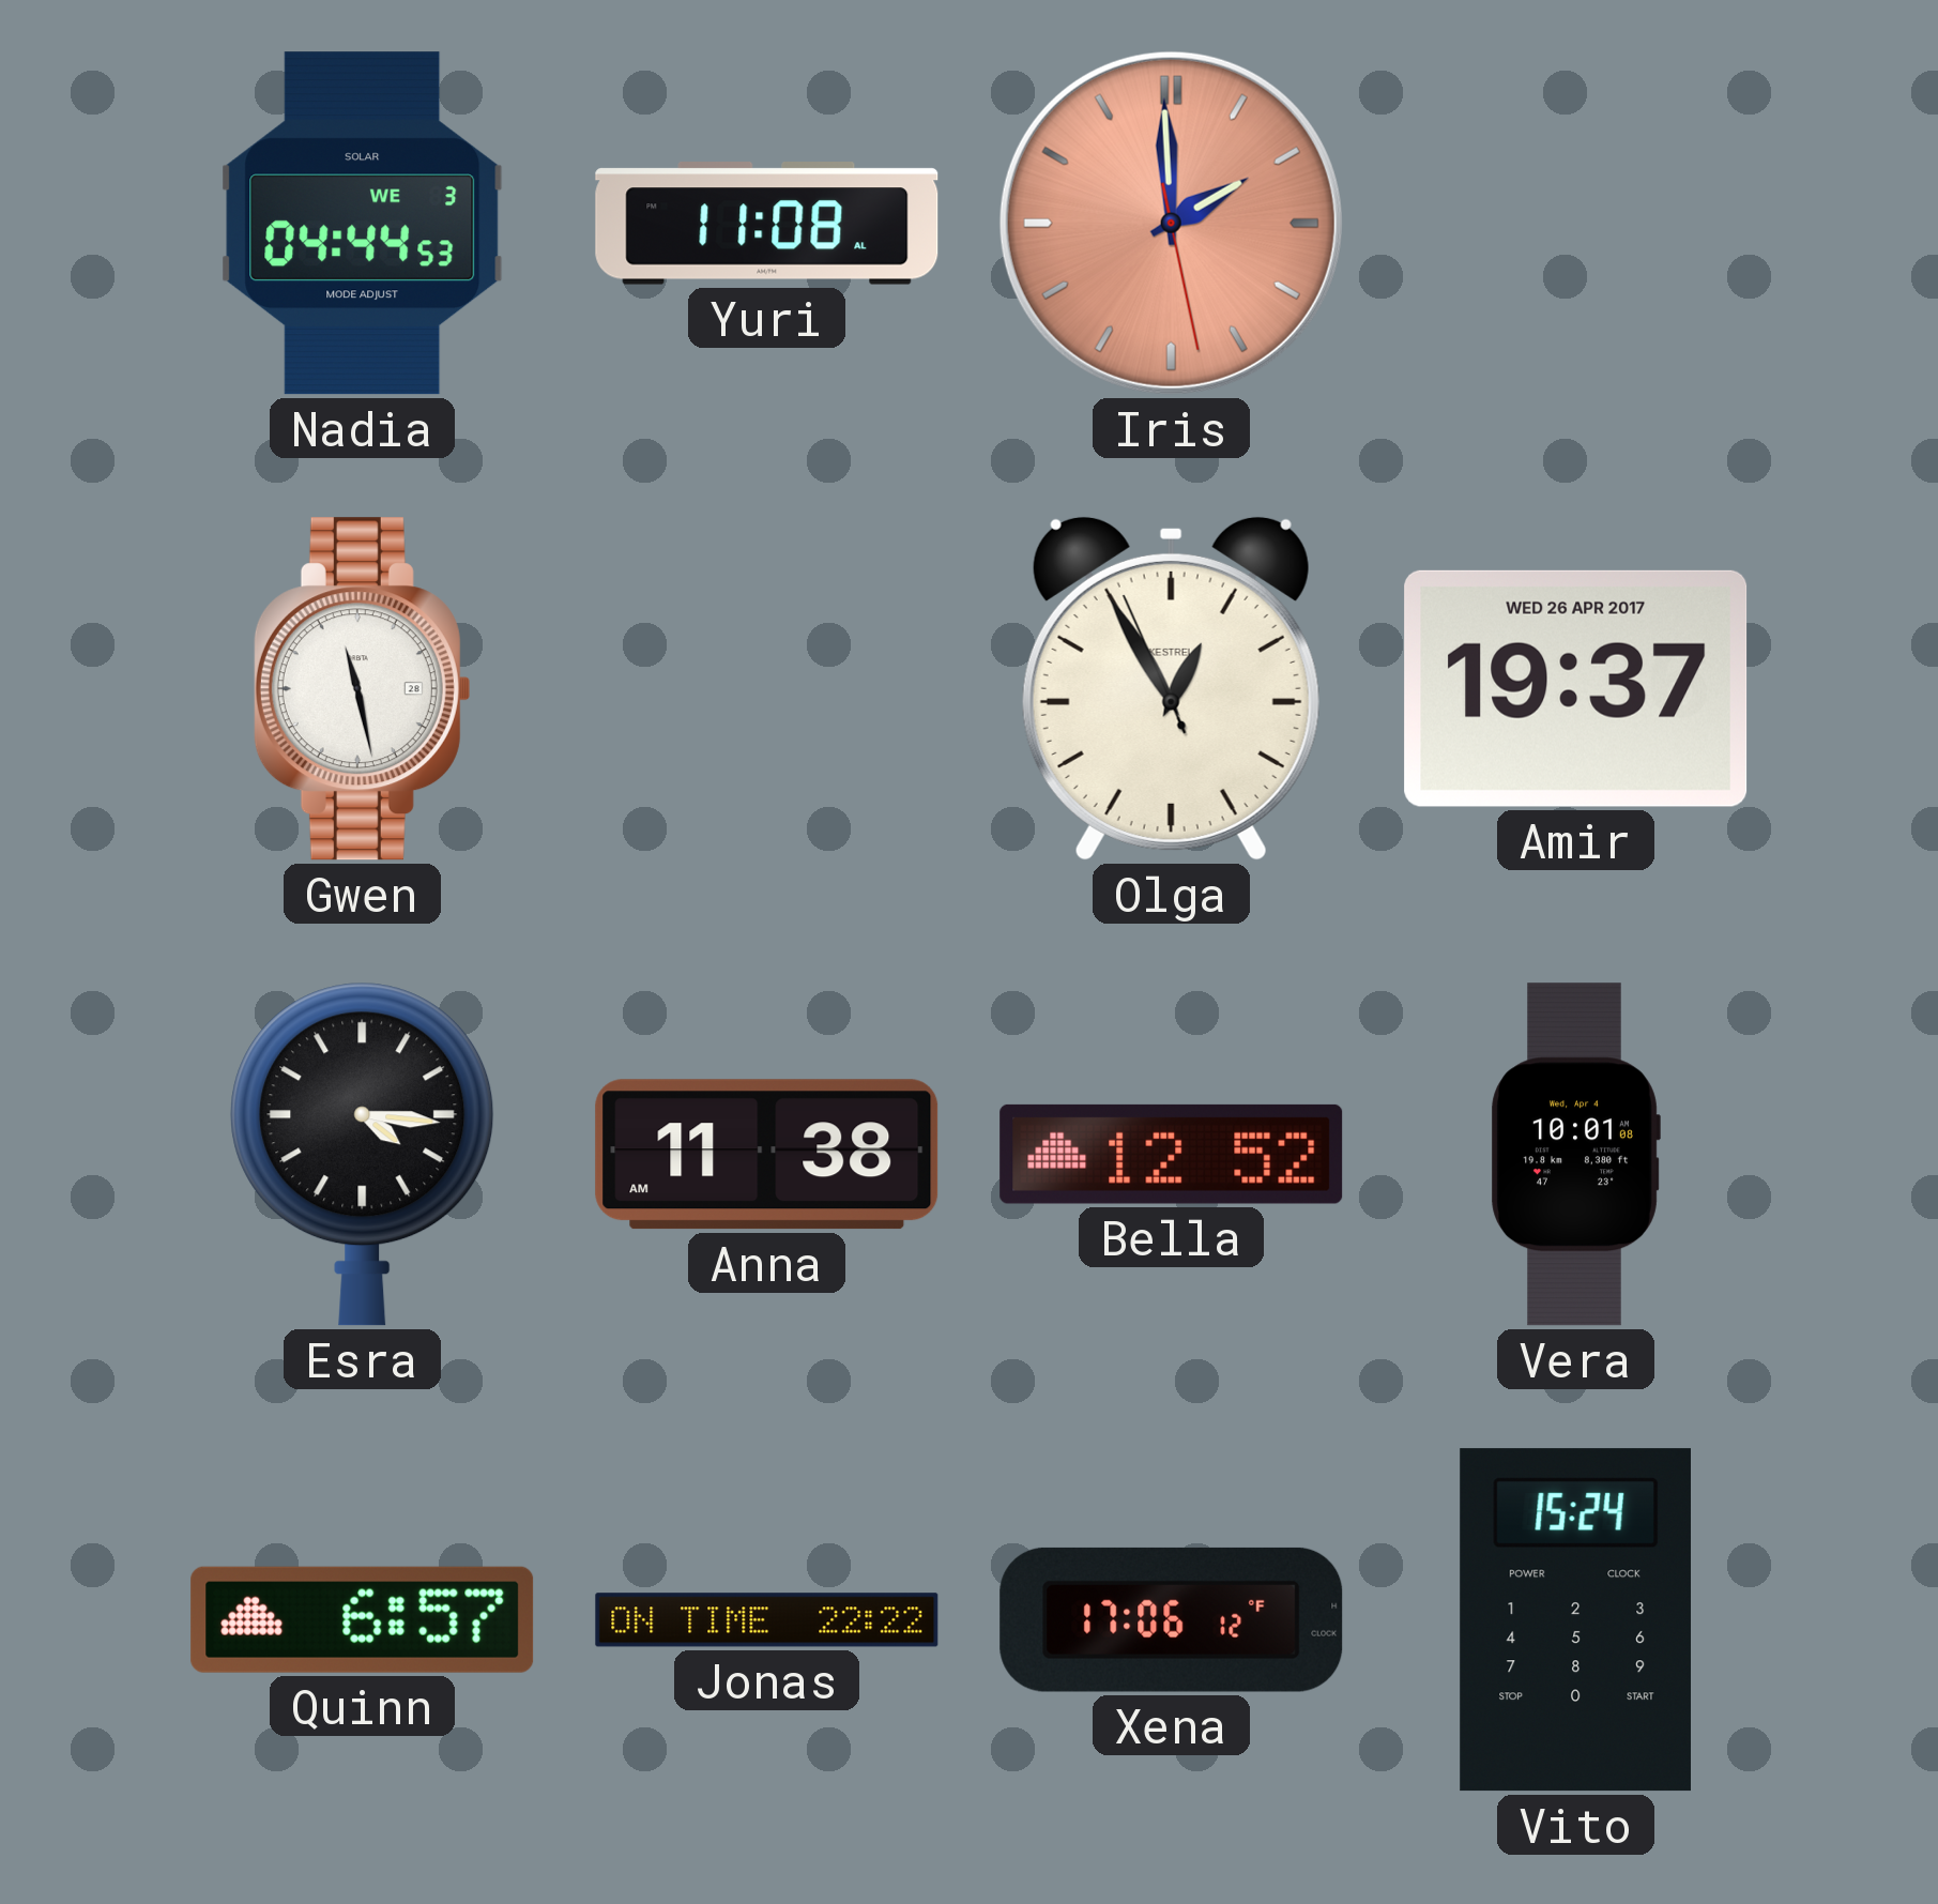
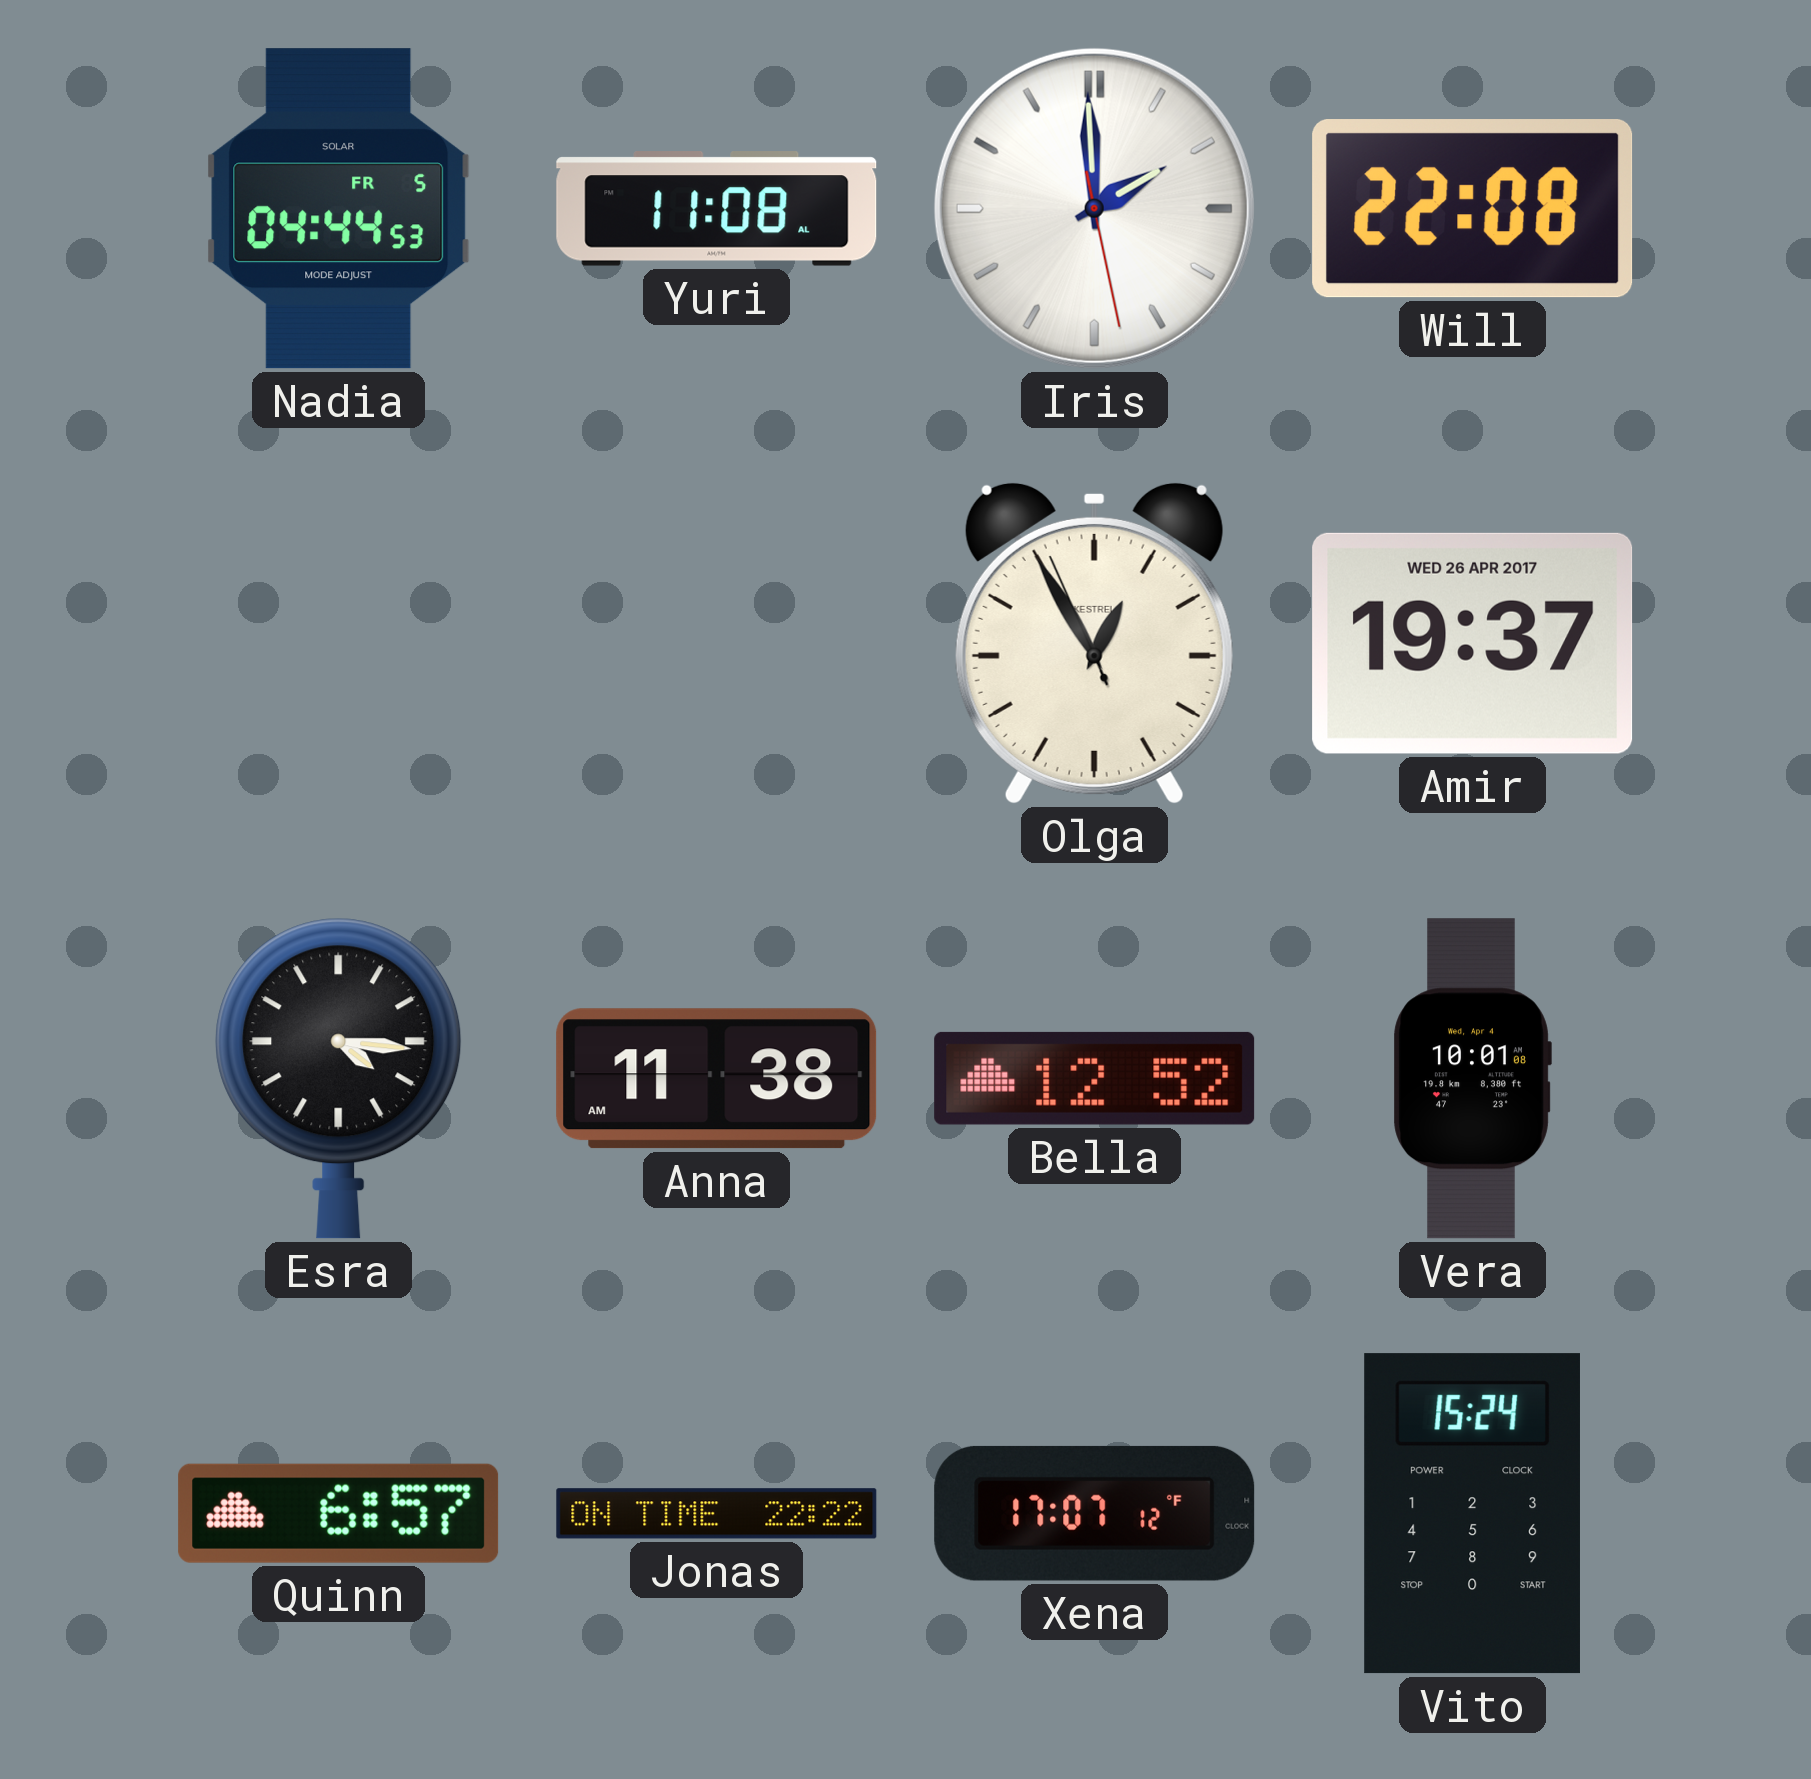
Nadia date: WE 3 -> FR 5
Iris dial: salmon -> white
Will: none -> 22:08
Gwen: 11:28 -> none
Xena: 17:06 -> 17:07
